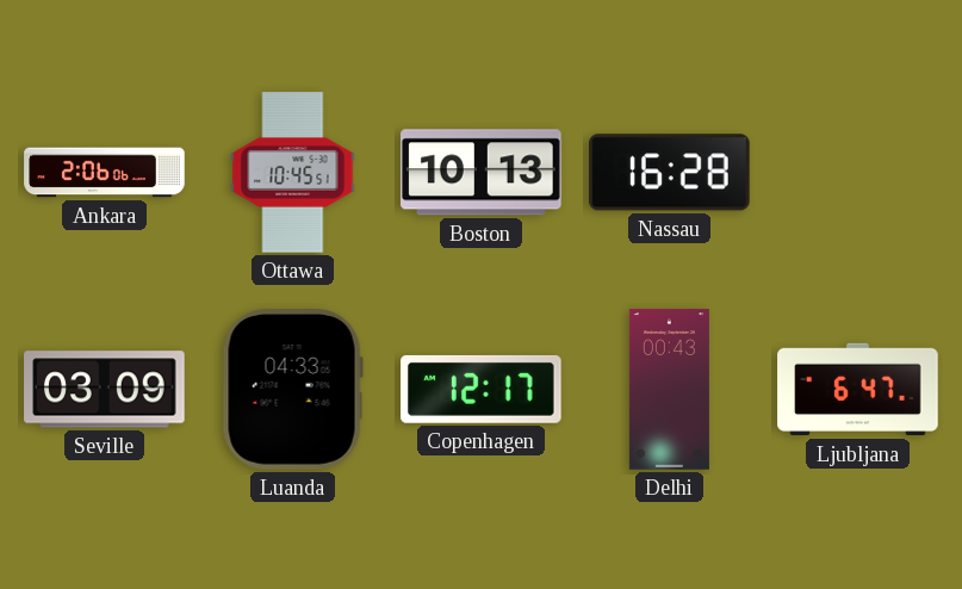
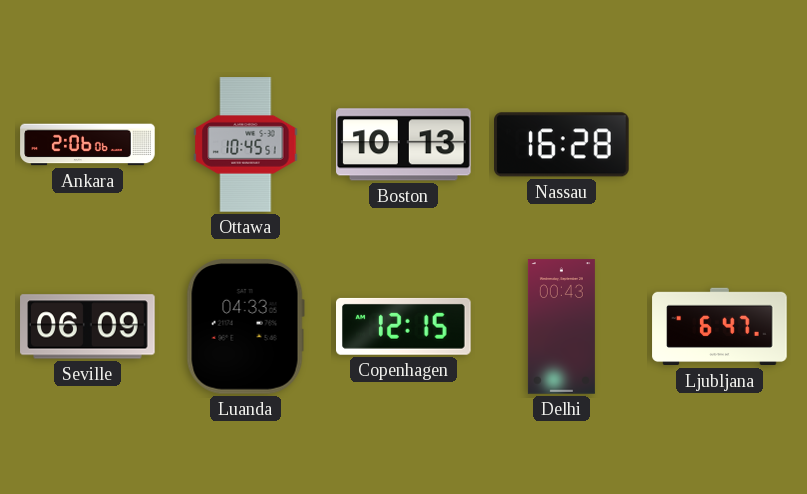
Seville: 03:09 -> 06:09
Copenhagen: 12:17 -> 12:15
